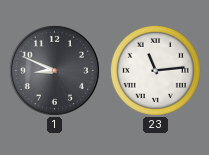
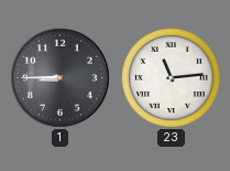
1: 8:49 -> 8:45
